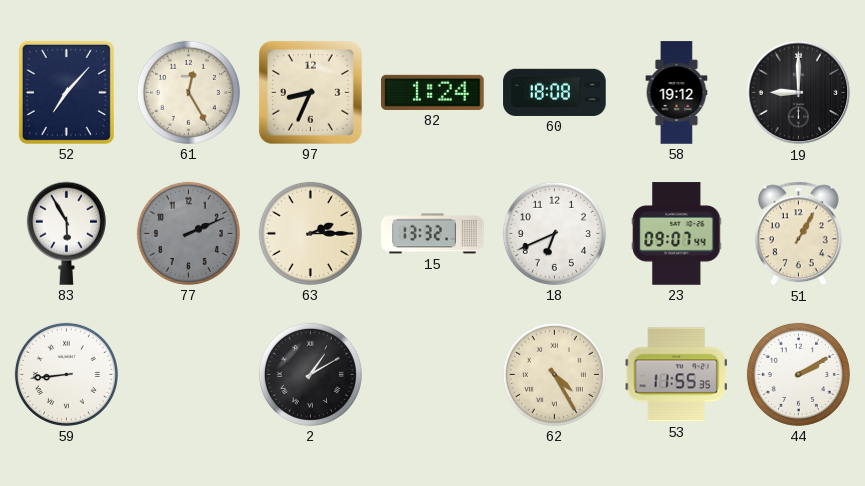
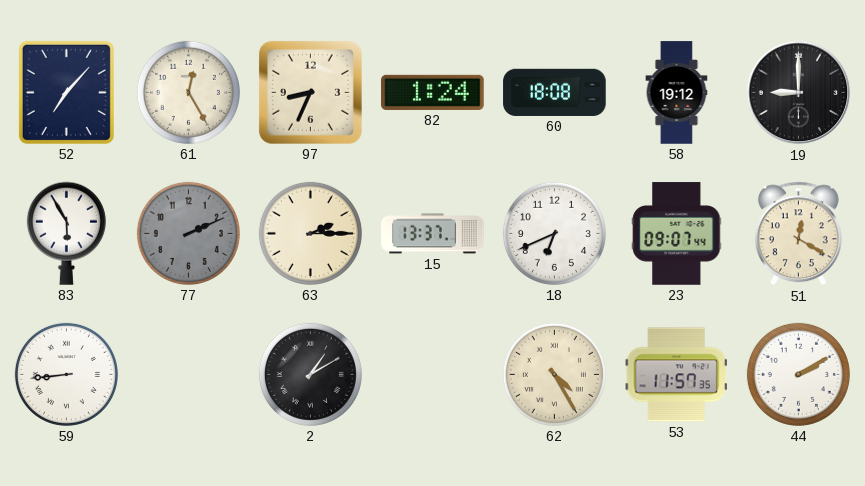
15: 13:32 -> 13:37
51: 1:05 -> 12:20
53: 11:55 -> 11:57
